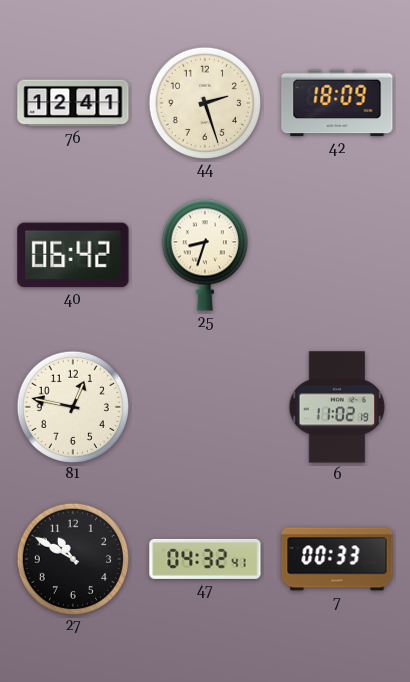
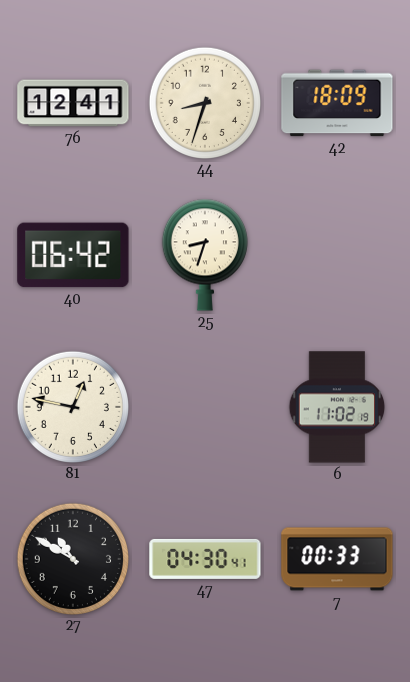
44: 2:27 -> 8:33
47: 04:32 -> 04:30
